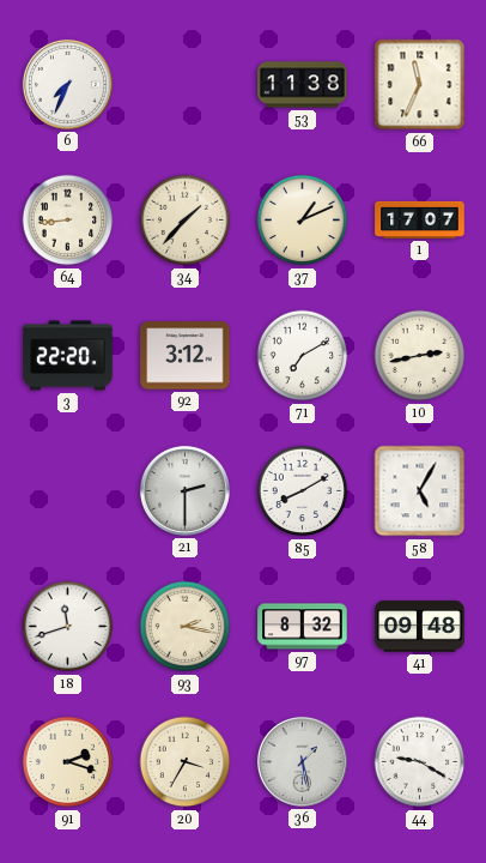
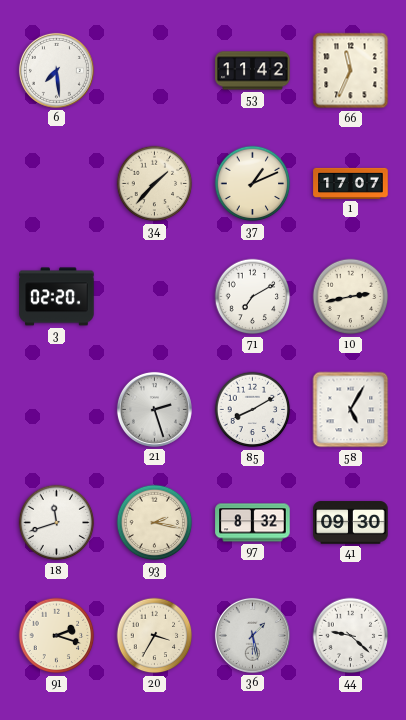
6: 7:34 -> 7:29
53: 11:38 -> 11:42
64: 8:44 -> none
3: 22:20 -> 02:20
92: 3:12 -> none
21: 2:30 -> 2:27
41: 09:48 -> 09:30
44: 9:20 -> 9:22
